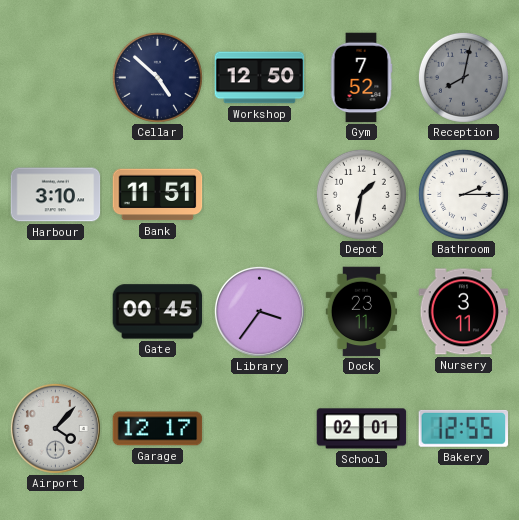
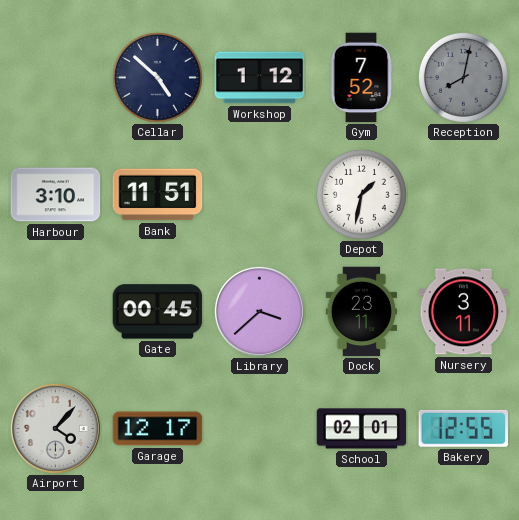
Workshop: 12:50 -> 1:12
Bathroom: 2:15 -> none
Library: 3:36 -> 3:38
